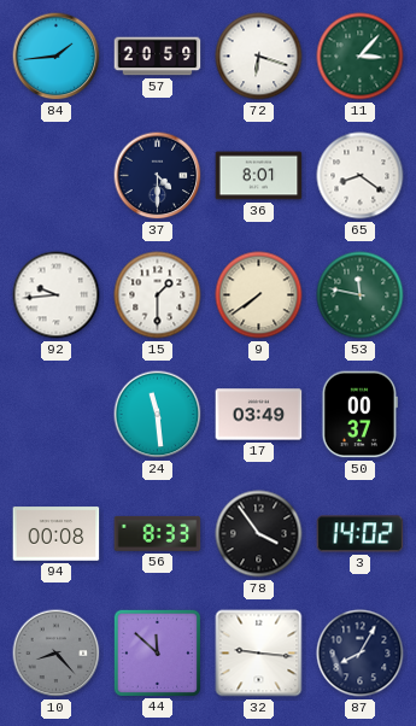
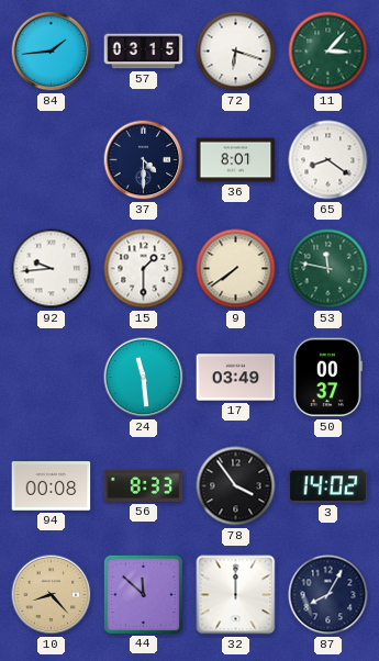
57: 20:59 -> 03:15
10 dial: grey -> champagne
32: 9:16 -> 12:00
